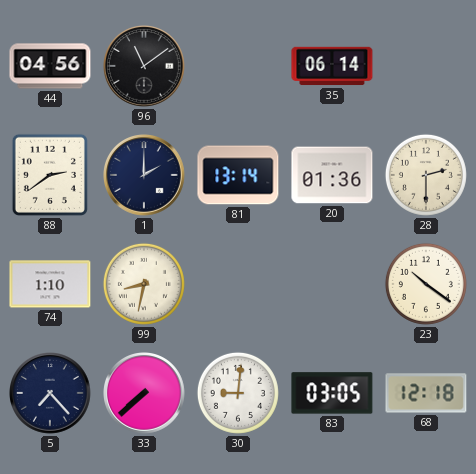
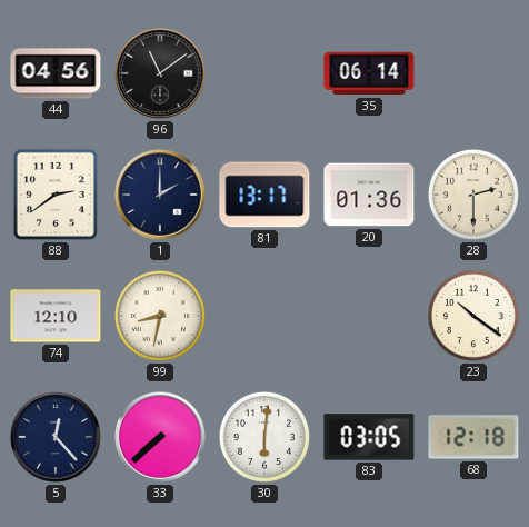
81: 13:14 -> 13:17
74: 1:10 -> 12:10
5: 7:23 -> 12:23
30: 9:01 -> 6:01
